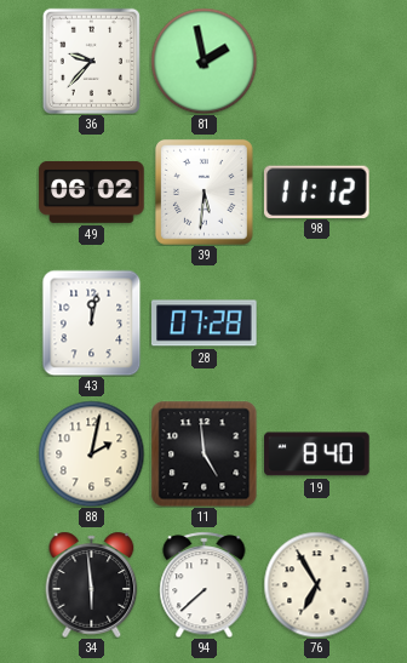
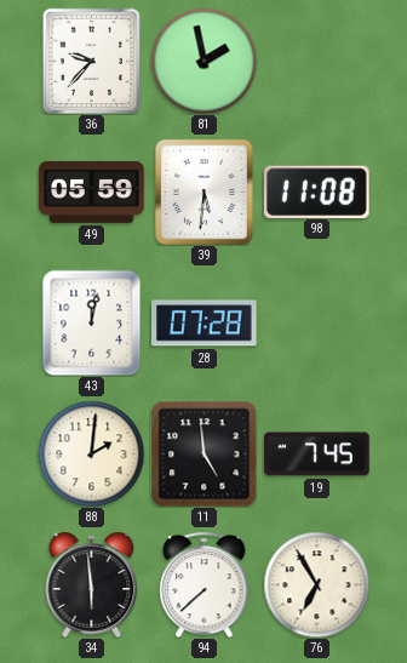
49: 06:02 -> 05:59
98: 11:12 -> 11:08
88: 2:02 -> 2:01
19: 8:40 -> 7:45
